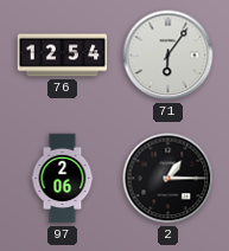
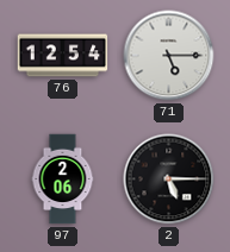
71: 6:06 -> 5:15
2: 1:15 -> 5:15
